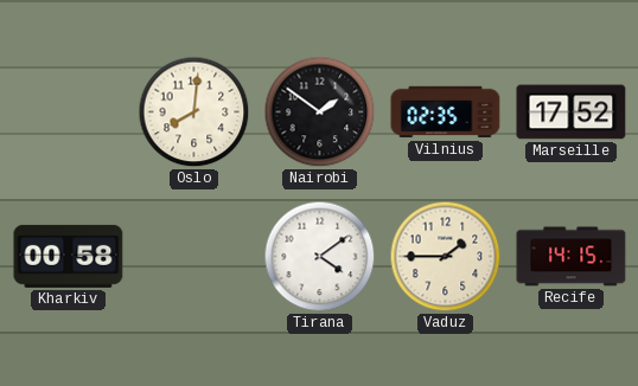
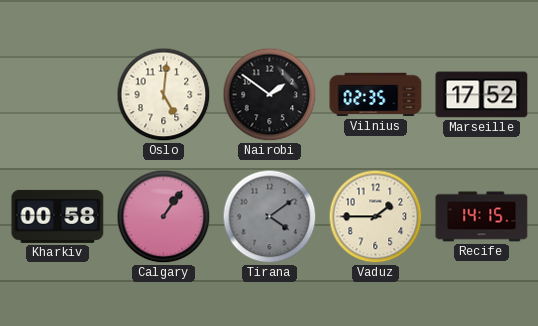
Oslo: 8:01 -> 5:01
Calgary: none -> 1:06
Tirana dial: white -> grey
